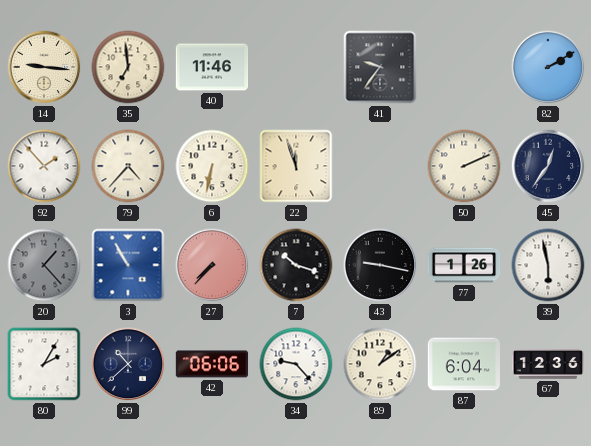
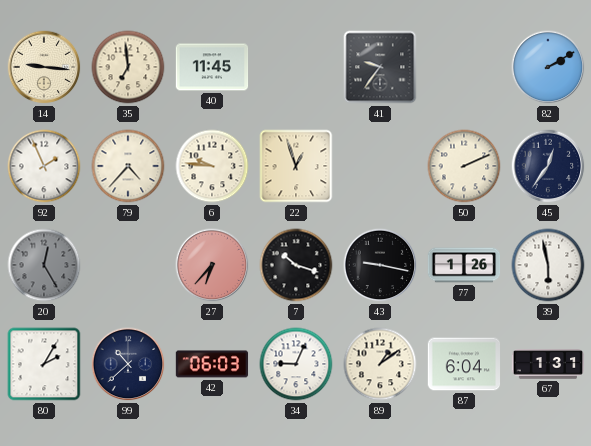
40: 11:46 -> 11:45
92: 1:53 -> 1:56
6: 6:32 -> 9:46
22: 11:57 -> 12:57
20: 1:23 -> 12:25
3: 10:55 -> none
27: 7:37 -> 6:37
42: 06:06 -> 06:03
34: 9:23 -> 9:04
67: 12:36 -> 1:31
